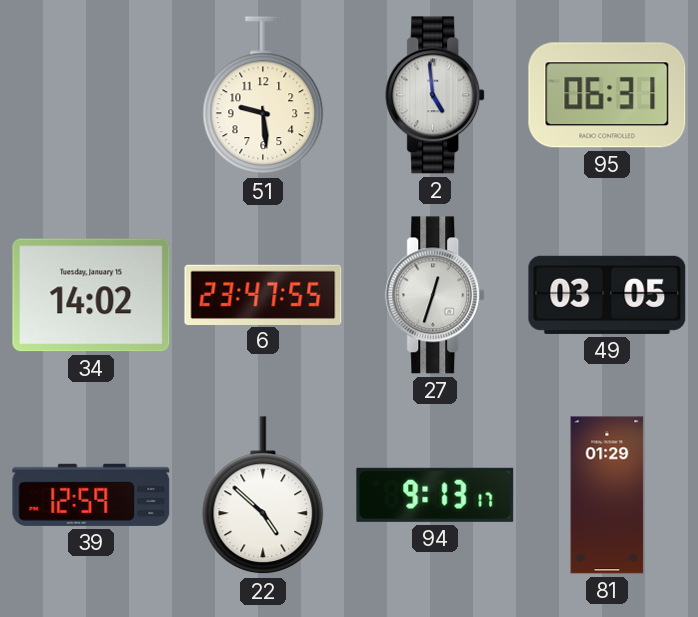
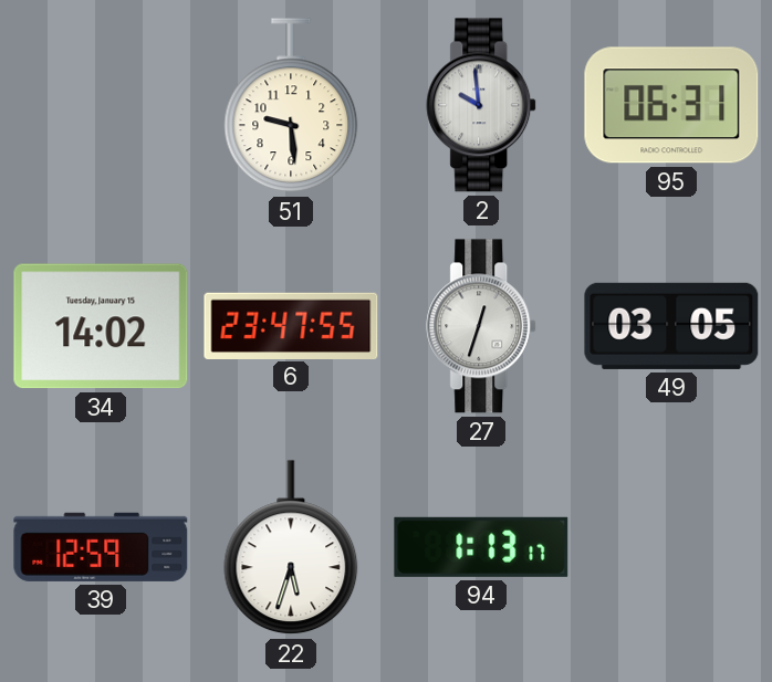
2: 4:59 -> 9:59
22: 4:52 -> 5:33
94: 9:13 -> 1:13
81: 01:29 -> none
